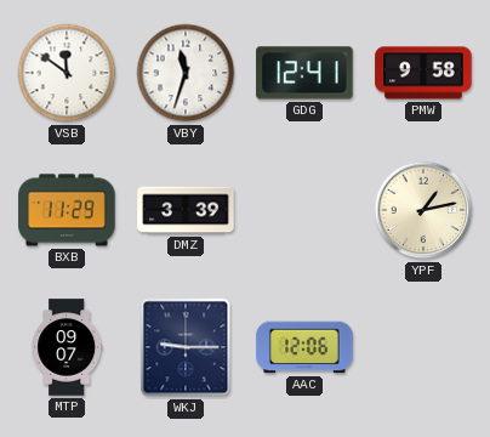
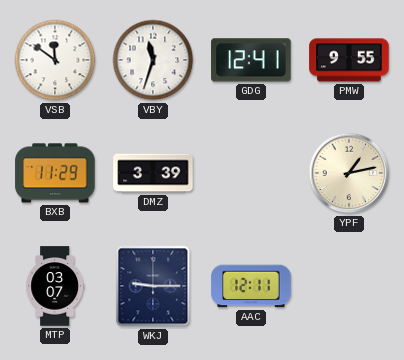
PMW: 9:58 -> 9:55
MTP: 09:07 -> 03:07
AAC: 12:06 -> 12:11
